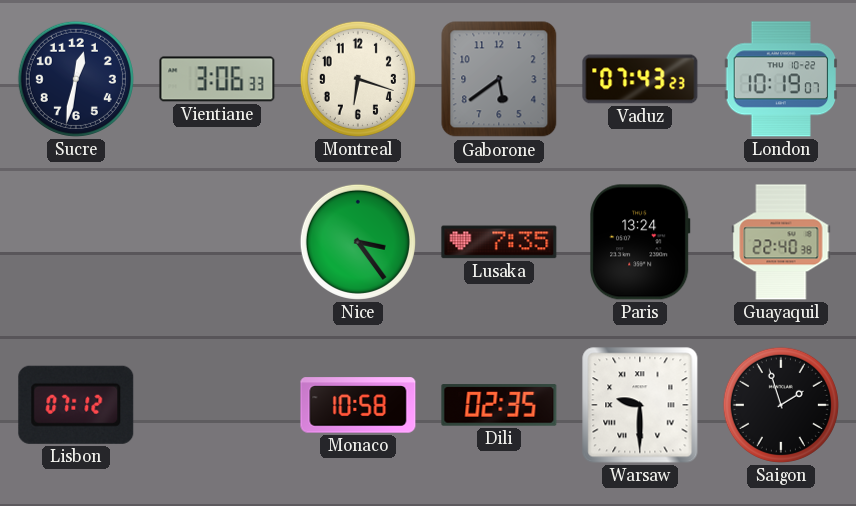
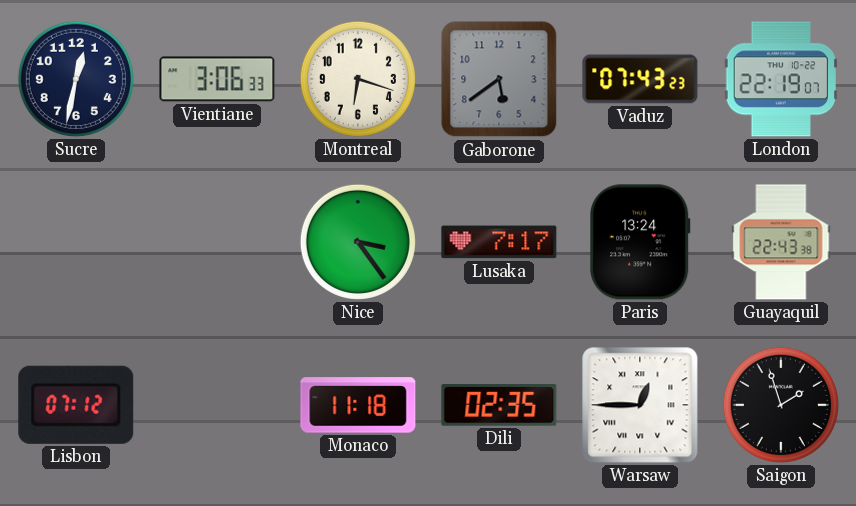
London: 10:19 -> 22:19
Lusaka: 7:35 -> 7:17
Guayaquil: 22:40 -> 22:43
Monaco: 10:58 -> 11:18
Warsaw: 9:30 -> 12:45
